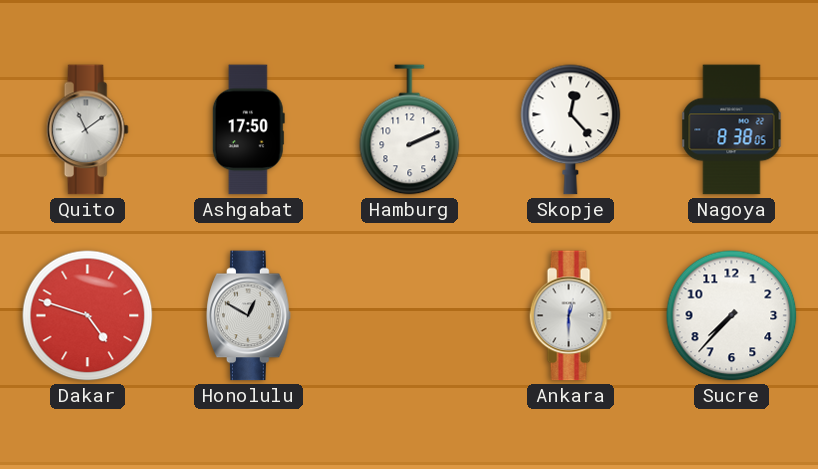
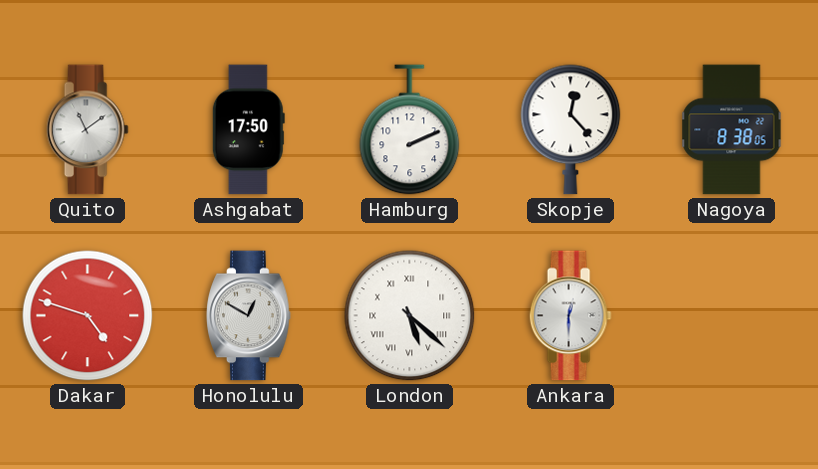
London: none -> 5:22
Sucre: 7:37 -> none
